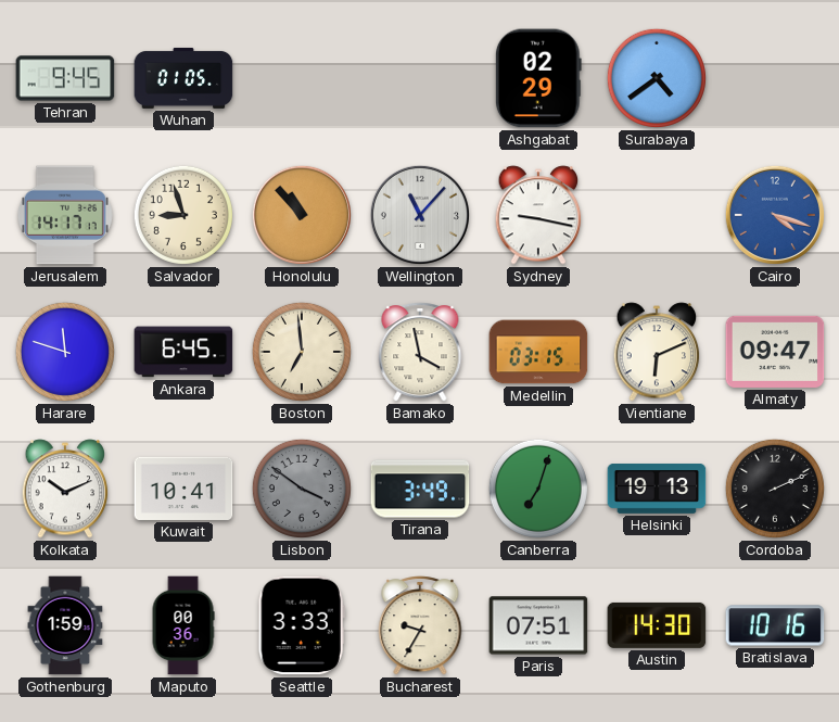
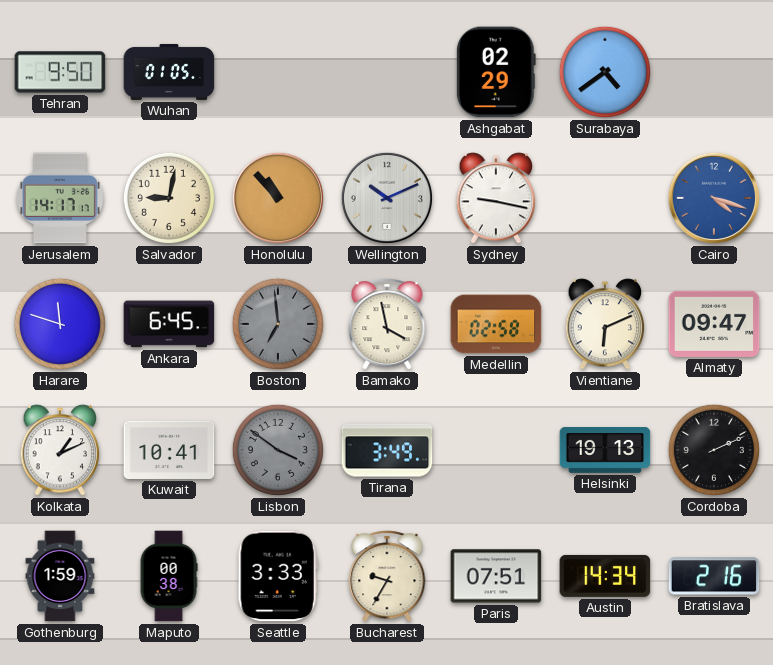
Tehran: 9:45 -> 9:50
Salvador: 8:57 -> 9:02
Wellington: 11:07 -> 10:11
Boston dial: cream -> grey
Medellin: 03:15 -> 02:58
Kolkata: 10:11 -> 1:11
Canberra: 7:03 -> none
Maputo: 00:36 -> 00:38
Austin: 14:30 -> 14:34
Bratislava: 10:16 -> 2:16
